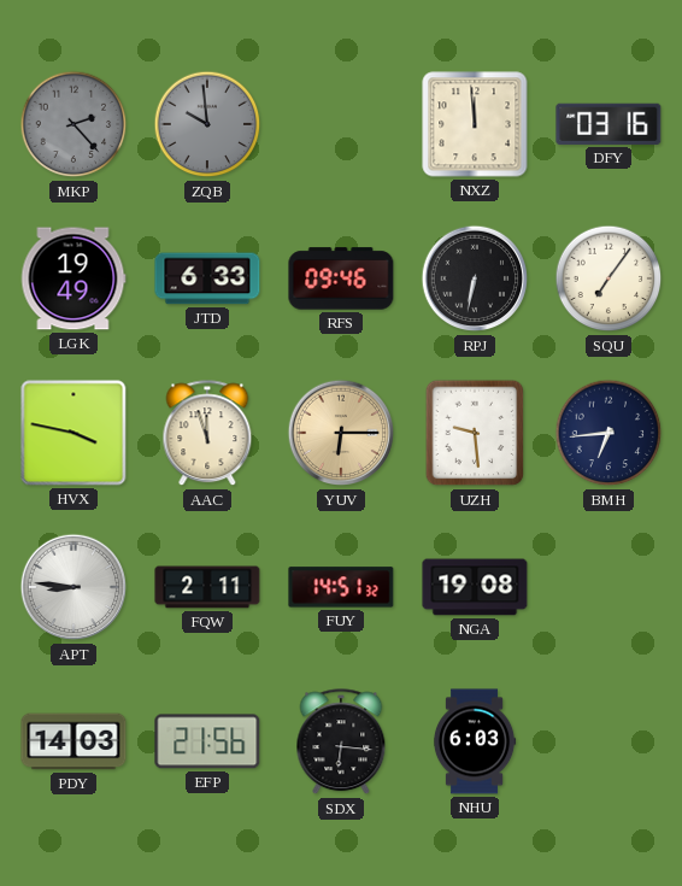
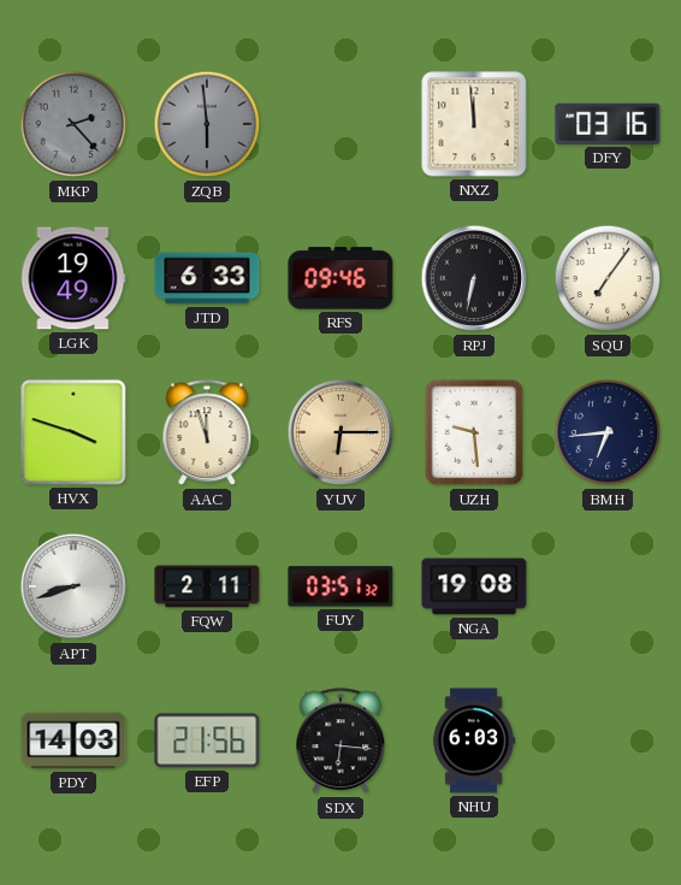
ZQB: 9:59 -> 5:59
HVX: 3:47 -> 3:48
APT: 8:46 -> 8:42
FUY: 14:51 -> 03:51
